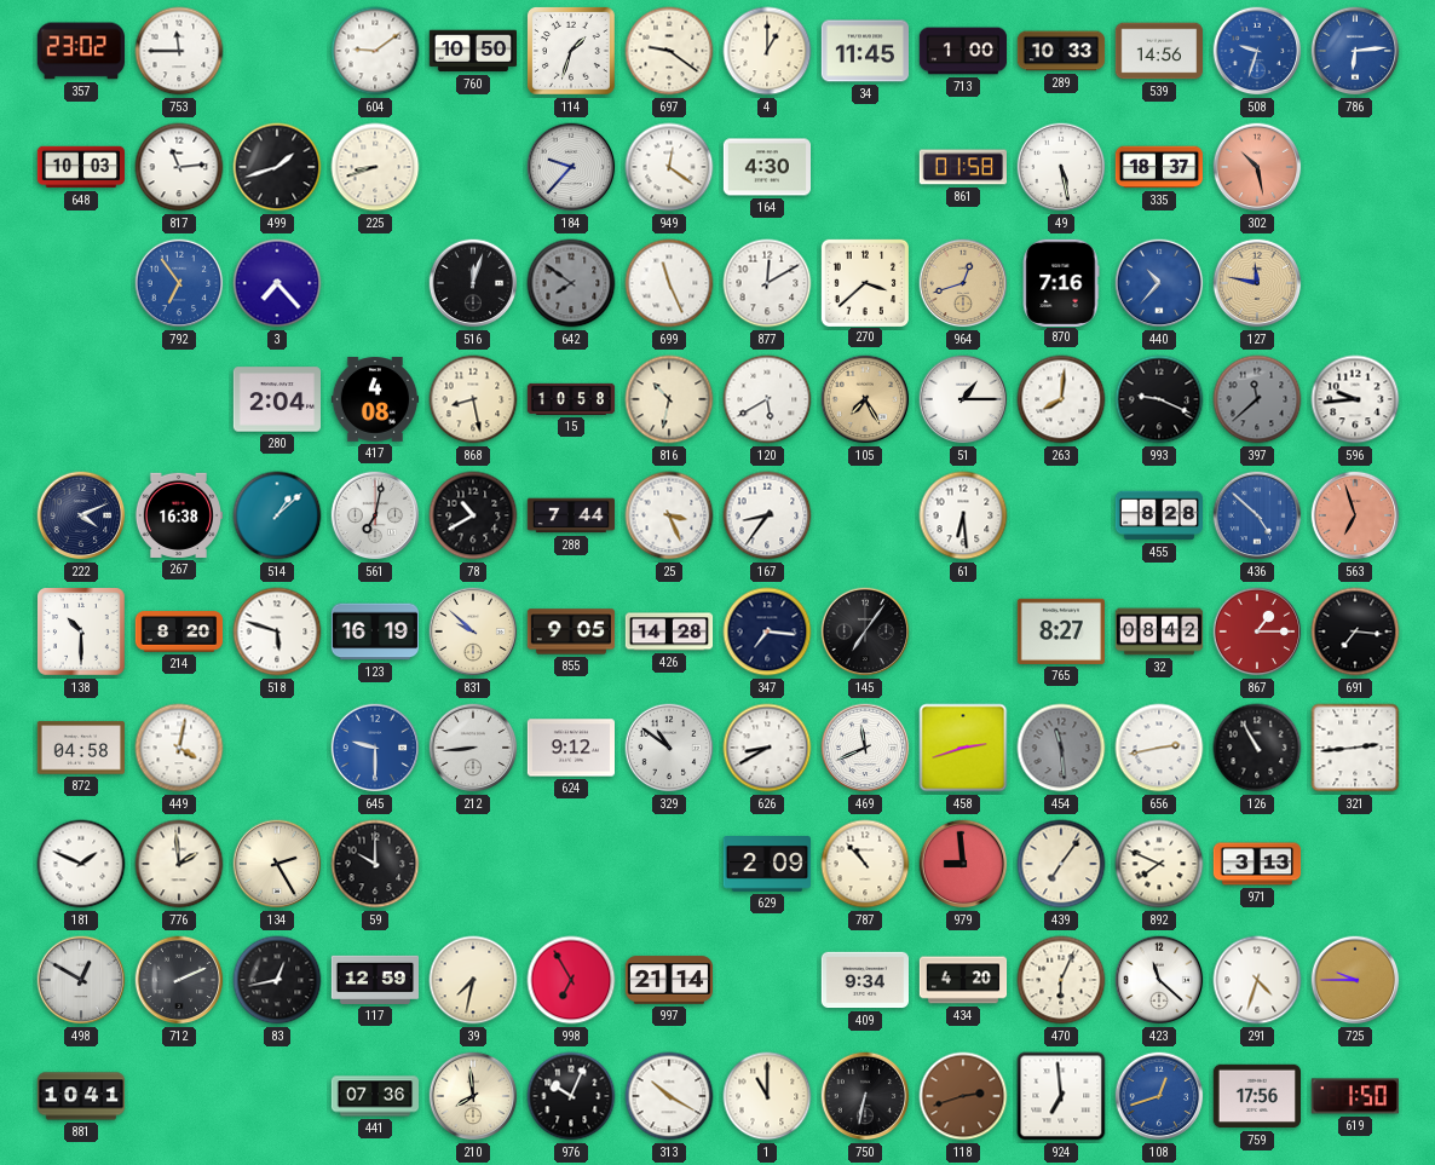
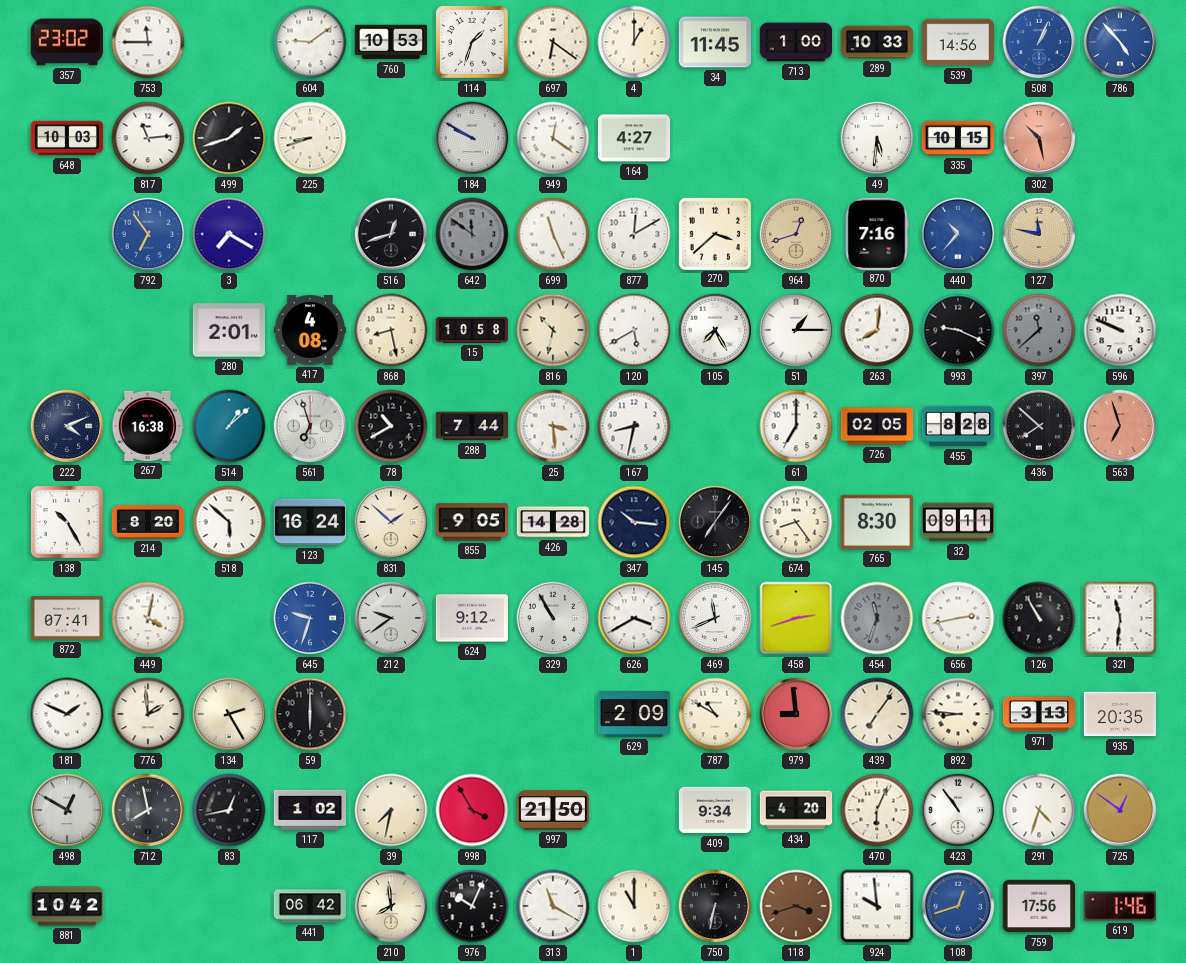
760: 10:50 -> 10:53
697: 9:21 -> 6:21
508: 9:33 -> 1:04
786: 6:14 -> 4:53
184: 9:37 -> 9:50
164: 4:30 -> 4:27
861: 01:58 -> none
49: 5:28 -> 5:31
335: 18:37 -> 10:15
3: 7:23 -> 7:20
516: 12:03 -> 12:42
642: 7:51 -> 11:51
280: 2:04 -> 2:01
105 dial: champagne -> white
596: 9:44 -> 9:49
561: 7:02 -> 6:57
25: 3:26 -> 3:29
167: 8:36 -> 8:32
61: 6:29 -> 7:00
726: none -> 02:05
436: 4:52 -> 7:52
436 dial: blue -> black
138: 10:30 -> 10:25
518: 5:48 -> 5:52
123: 16:19 -> 16:24
831: 9:52 -> 1:52
347: 7:16 -> 10:16
674: none -> 8:24
765: 8:27 -> 8:30
32: 08:42 -> 09:11
867: 1:15 -> none
691: 7:16 -> none
872: 04:58 -> 07:41
645: 9:30 -> 9:33
212: 8:44 -> 9:39
329: 10:51 -> 10:55
626: 8:40 -> 3:40
454: 11:29 -> 11:33
321: 2:44 -> 11:31
59: 10:00 -> 6:00
787: 10:53 -> 10:50
892: 7:49 -> 8:46
935: none -> 20:35
712: 2:11 -> 7:58
117: 12:59 -> 1:02
998: 6:55 -> 3:55
997: 21:14 -> 21:50
423: 11:22 -> 10:54
725: 9:45 -> 12:51
881: 10:41 -> 10:42
441: 07:36 -> 06:42
313: 10:20 -> 11:20
118: 2:42 -> 3:42
924: 6:59 -> 9:59
619: 1:50 -> 1:46
